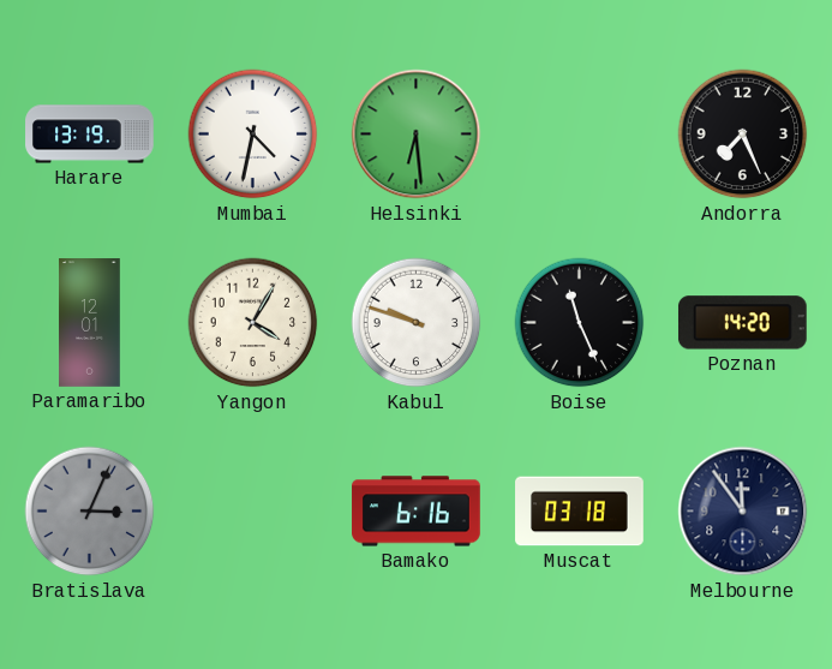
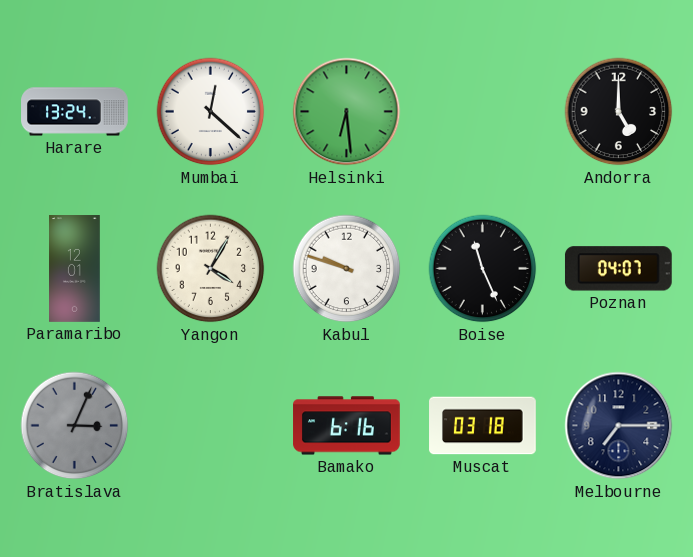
Harare: 13:19 -> 13:24
Mumbai: 4:32 -> 12:22
Andorra: 7:26 -> 5:00
Poznan: 14:20 -> 04:07
Melbourne: 11:54 -> 7:15
